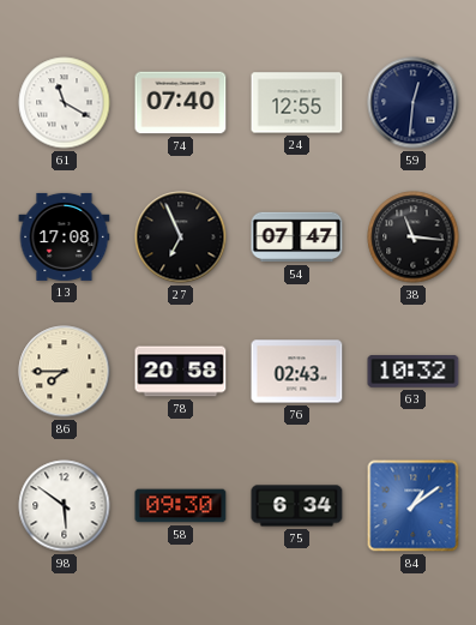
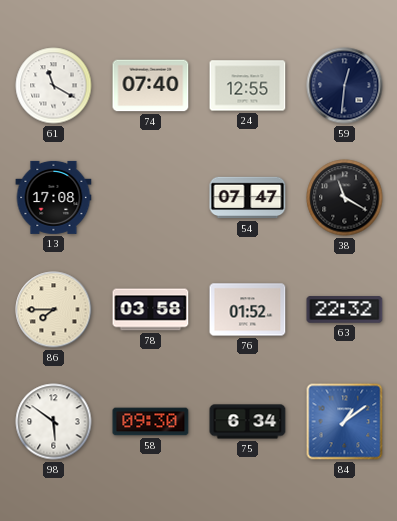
27: 6:56 -> none
38: 11:16 -> 11:20
78: 20:58 -> 03:58
76: 02:43 -> 01:52
63: 10:32 -> 22:32
